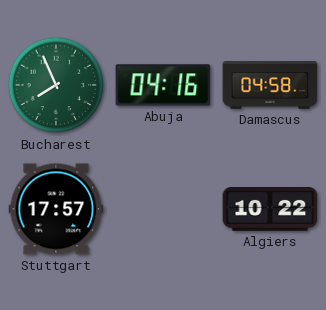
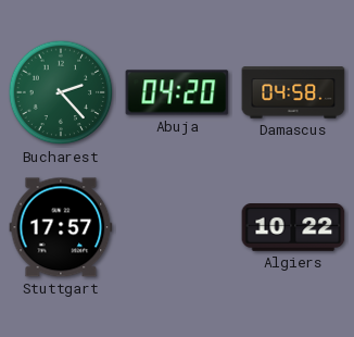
Bucharest: 7:56 -> 2:23
Abuja: 04:16 -> 04:20
